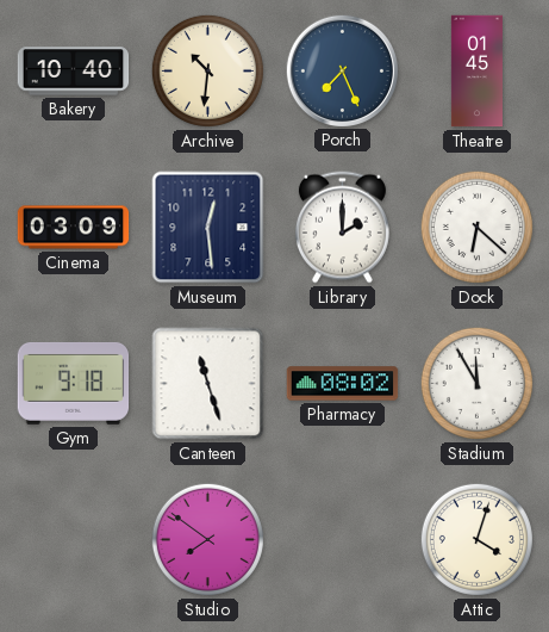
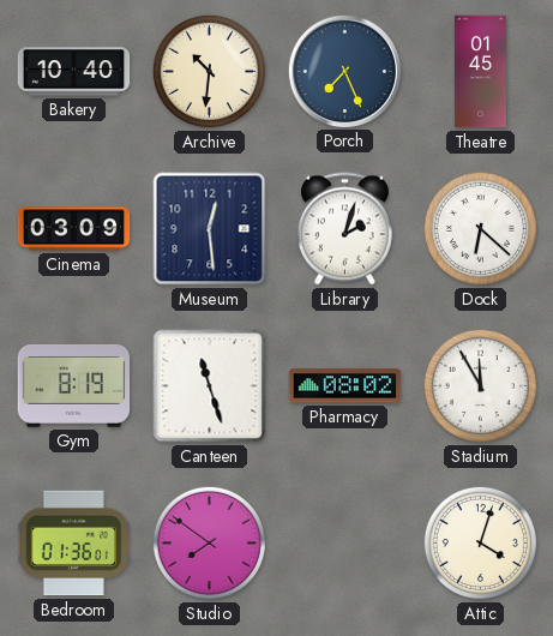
Library: 2:00 -> 2:03
Gym: 9:18 -> 8:19
Bedroom: none -> 01:36
